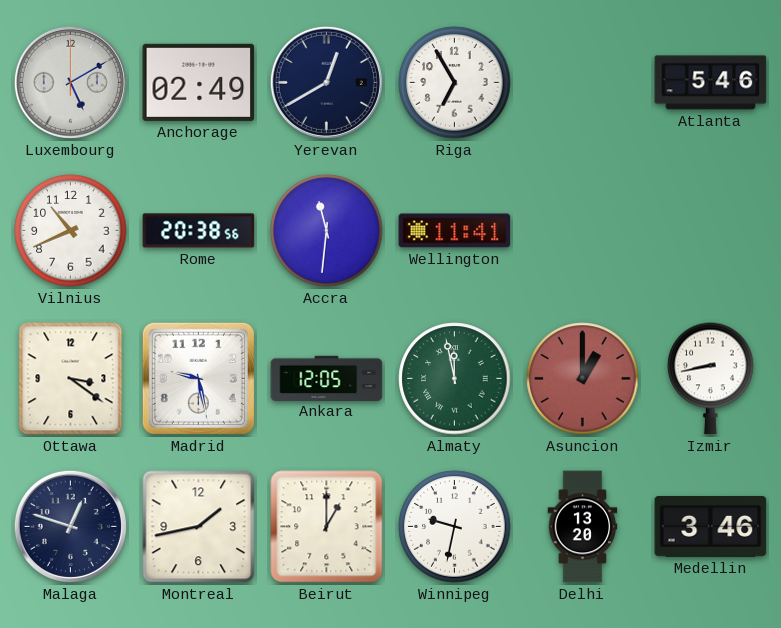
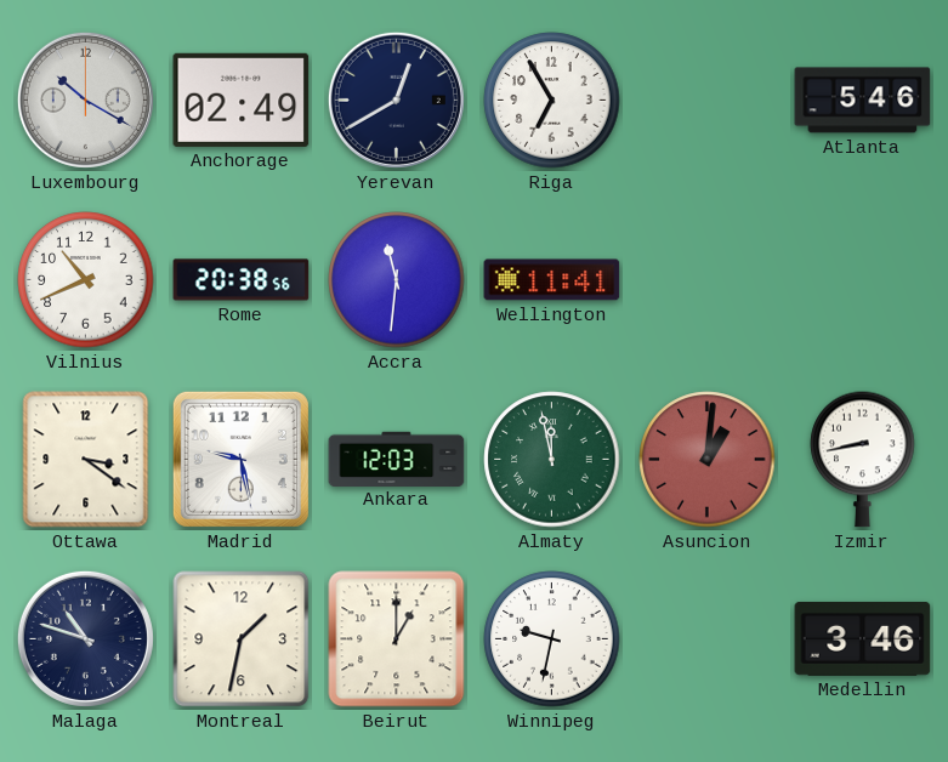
Luxembourg: 5:10 -> 10:20
Ankara: 12:05 -> 12:03
Asuncion: 1:00 -> 1:01
Malaga: 12:48 -> 10:48
Montreal: 1:43 -> 1:32
Delhi: 13:20 -> none
